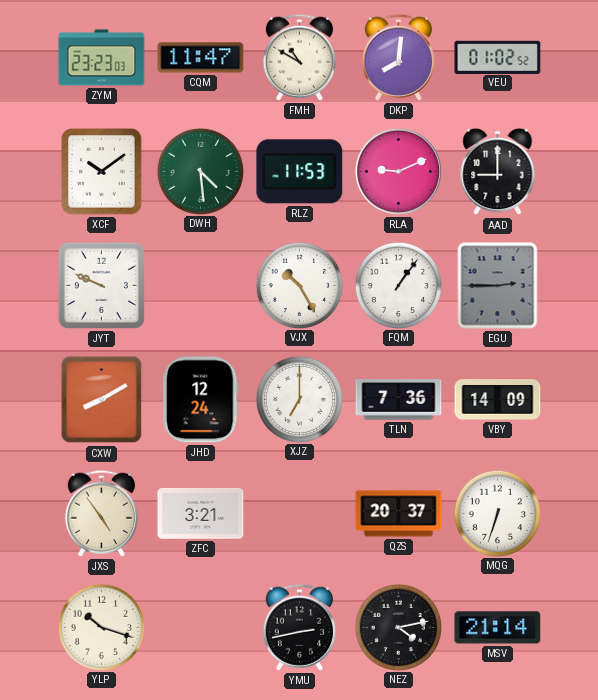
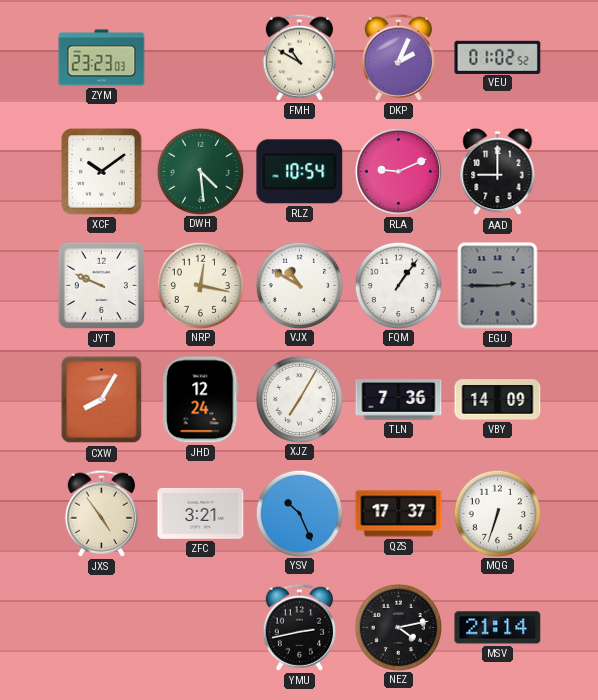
CQM: 11:47 -> none
DKP: 8:01 -> 2:04
RLZ: 11:53 -> 10:54
NRP: none -> 12:17
VJX: 10:25 -> 10:50
CXW: 8:10 -> 8:05
XJZ: 7:00 -> 7:05
YSV: none -> 10:26
QZS: 20:37 -> 17:37
YLP: 10:18 -> none
